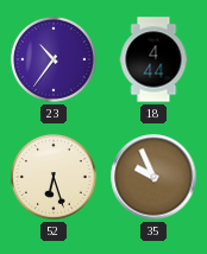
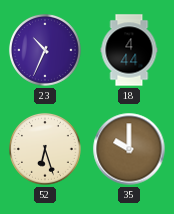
23: 10:36 -> 10:34
35: 9:56 -> 10:00
